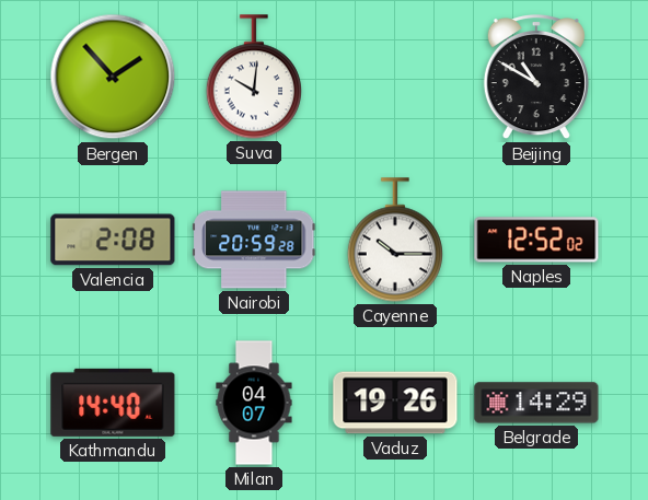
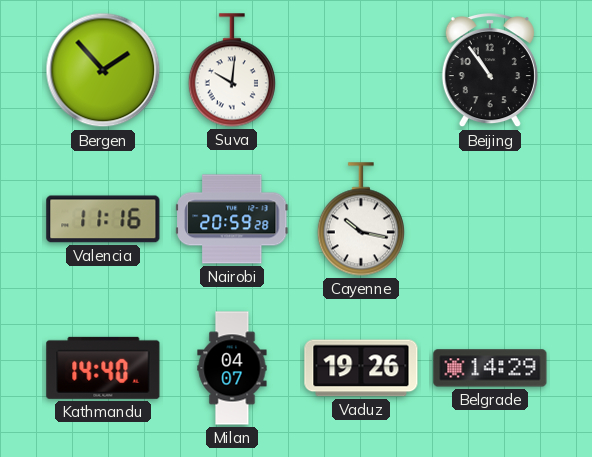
Beijing: 10:50 -> 10:54
Valencia: 2:08 -> 11:16
Cayenne: 10:15 -> 10:17
Naples: 12:52 -> none
